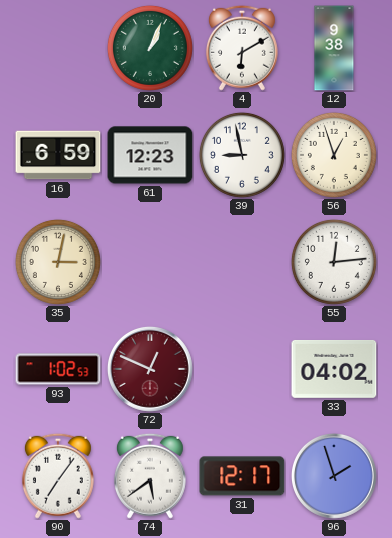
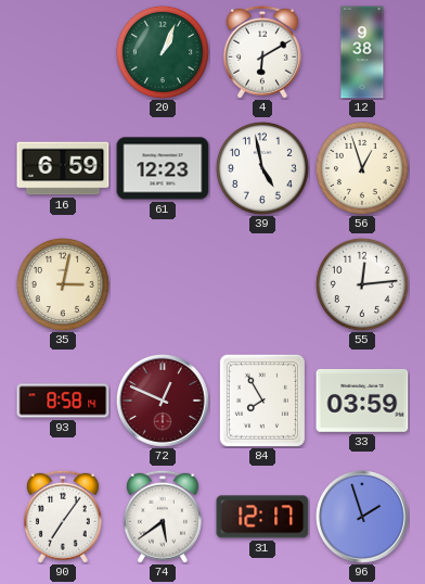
39: 8:58 -> 4:58
93: 1:02 -> 8:58
84: none -> 7:55
33: 04:02 -> 03:59
